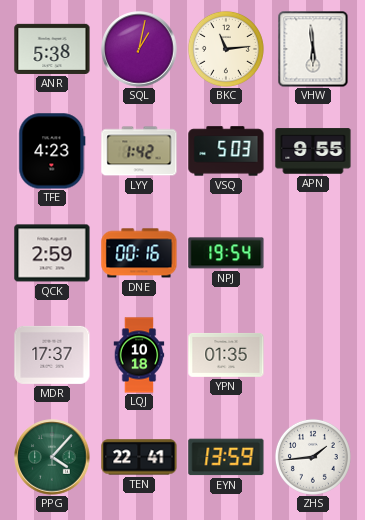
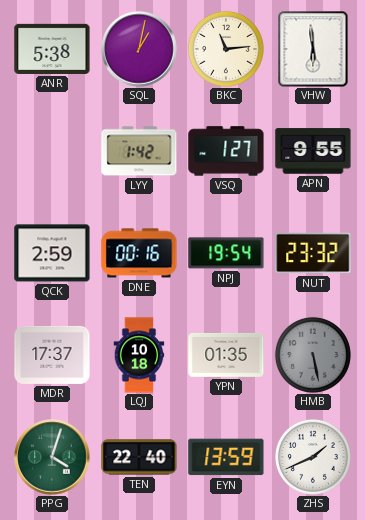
TFE: 4:23 -> none
VSQ: 5:03 -> 1:27
NUT: none -> 23:32
HMB: none -> 5:28
PPG: 4:07 -> 4:03
TEN: 22:41 -> 22:40
ZHS: 1:44 -> 1:41
